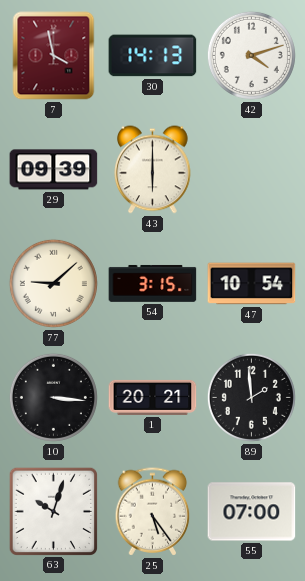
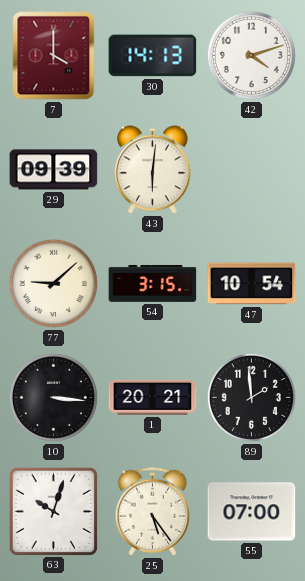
7: 3:58 -> 4:00
43: 6:00 -> 6:01
